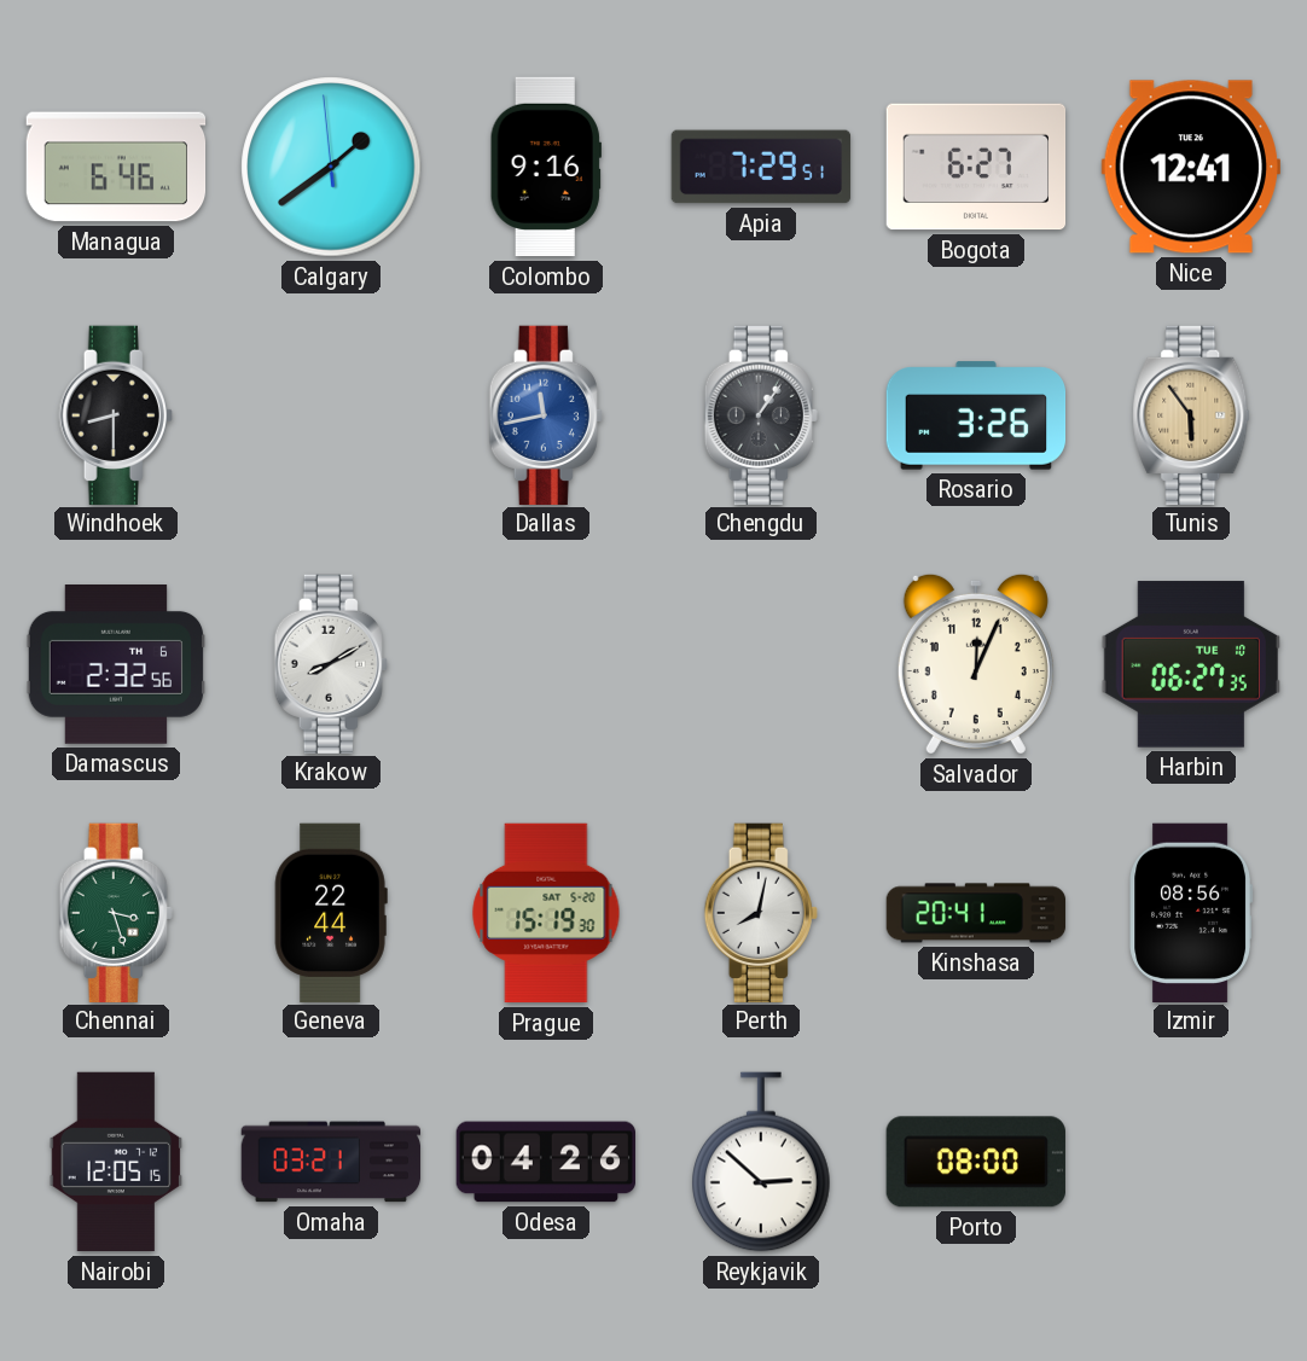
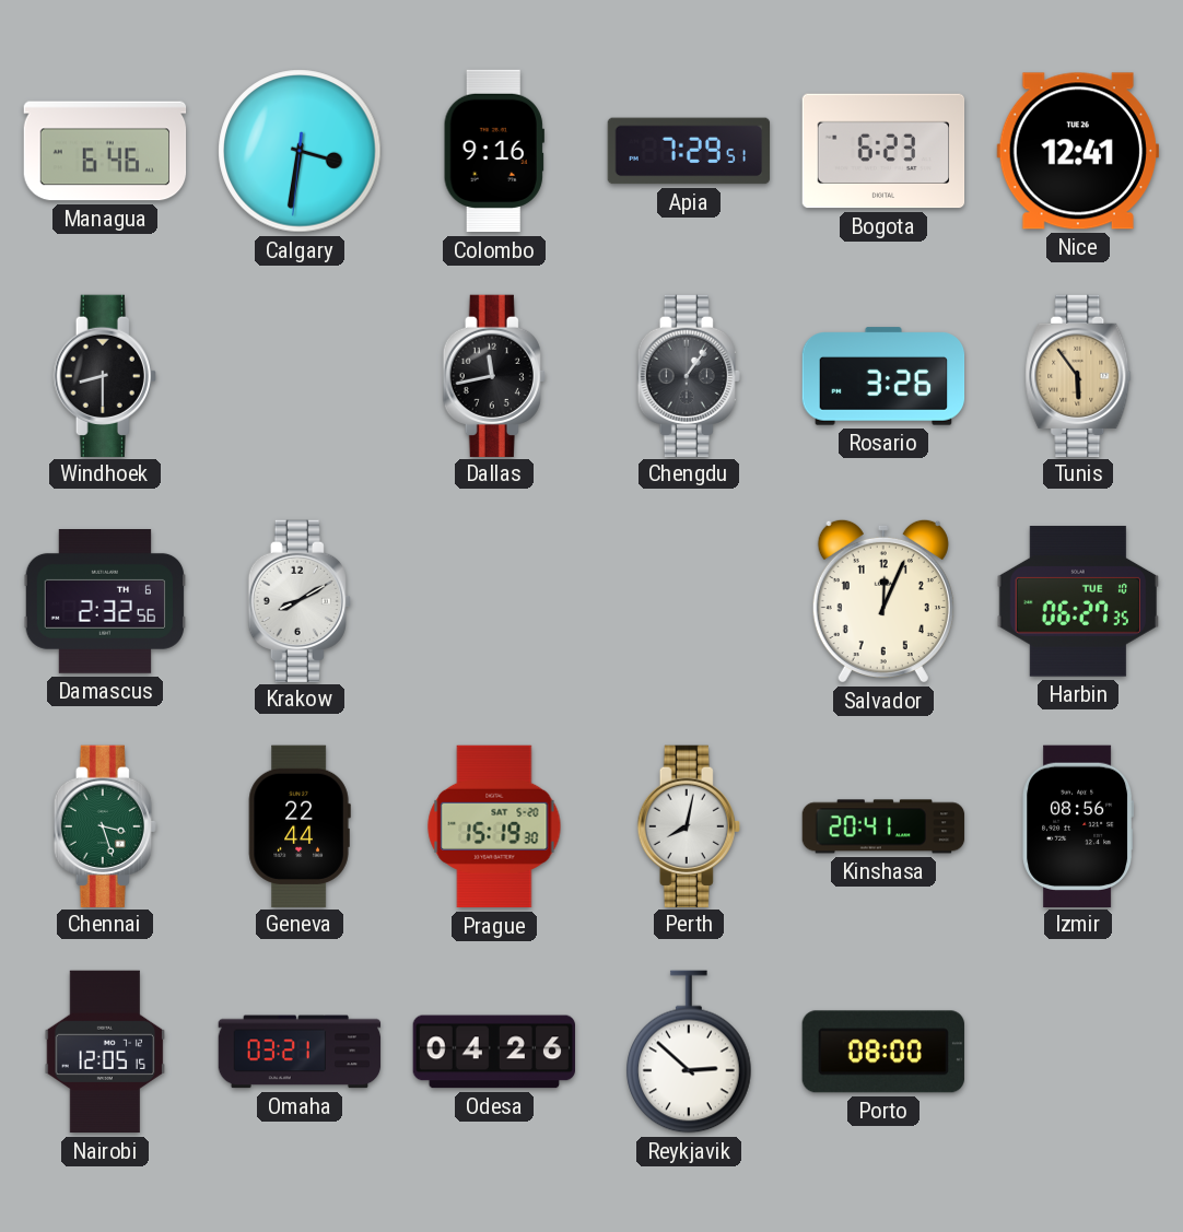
Calgary: 1:38 -> 3:31
Bogota: 6:27 -> 6:23
Dallas dial: blue -> black
